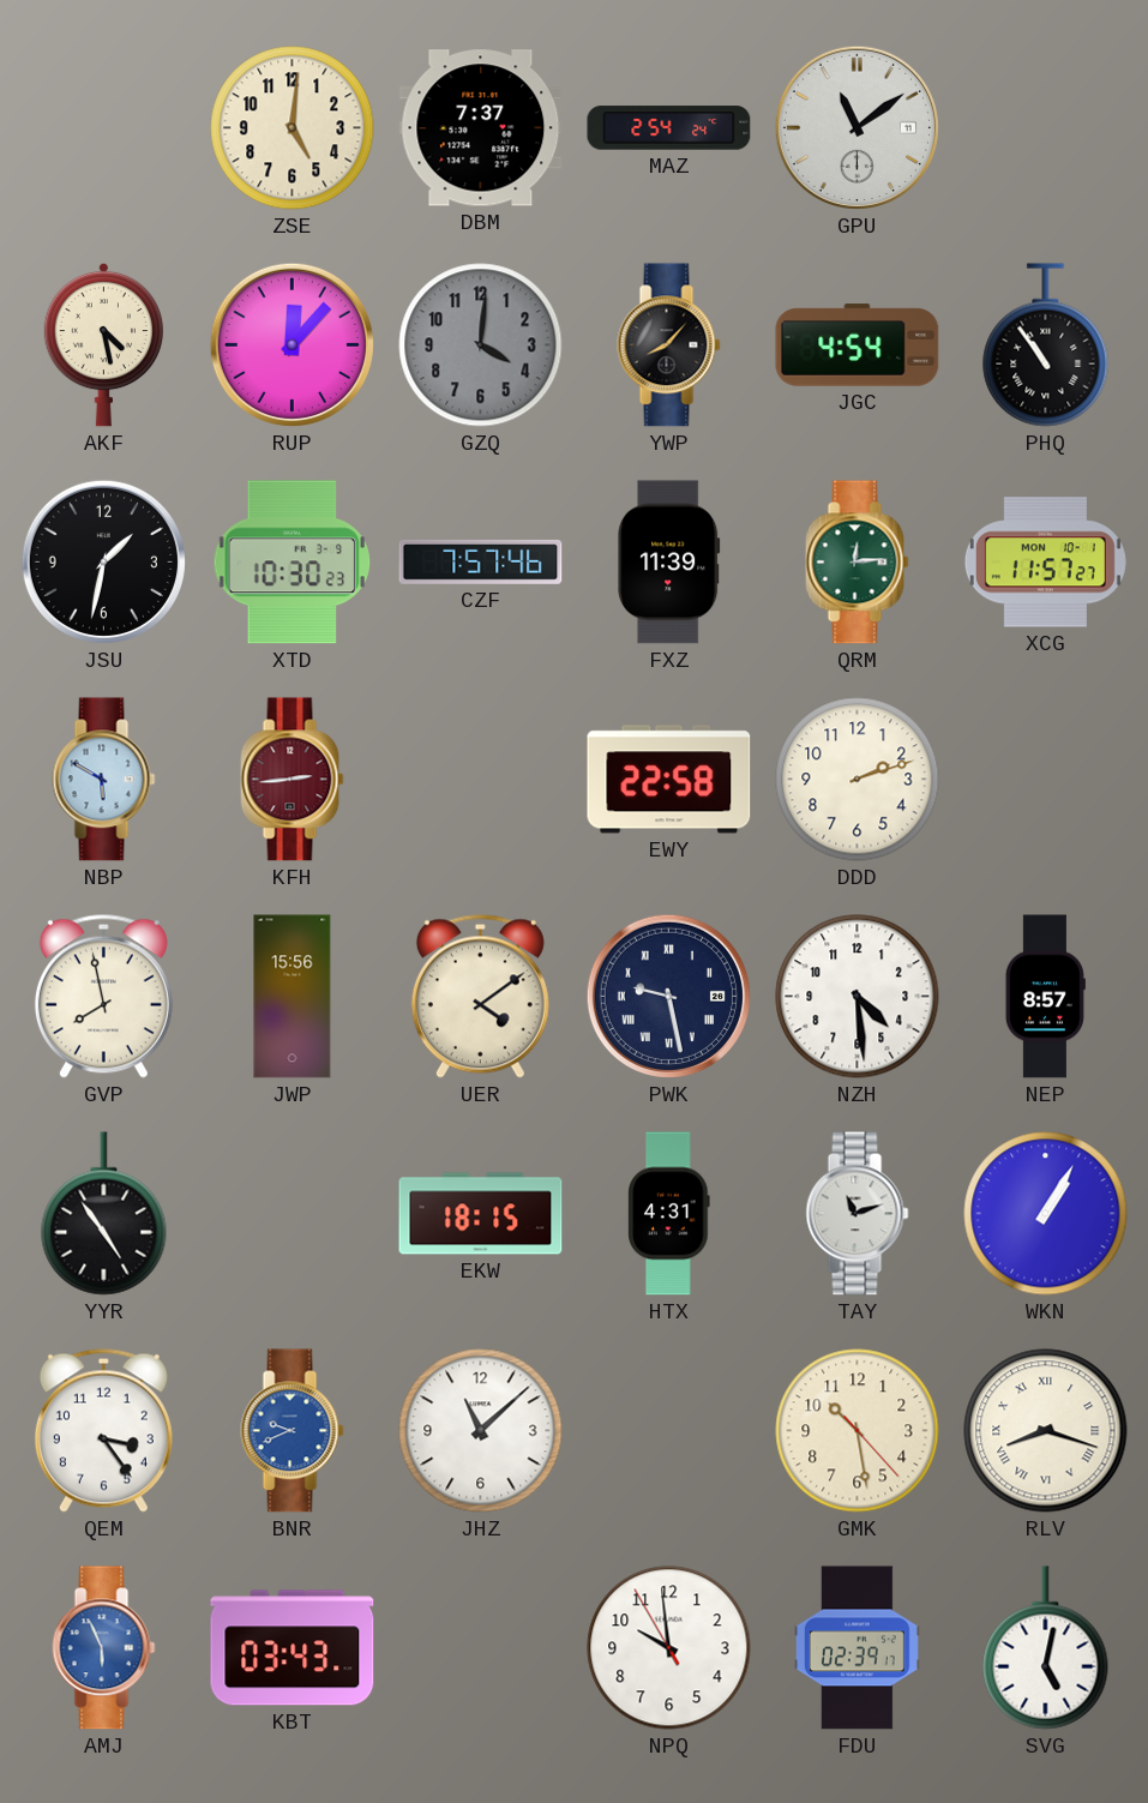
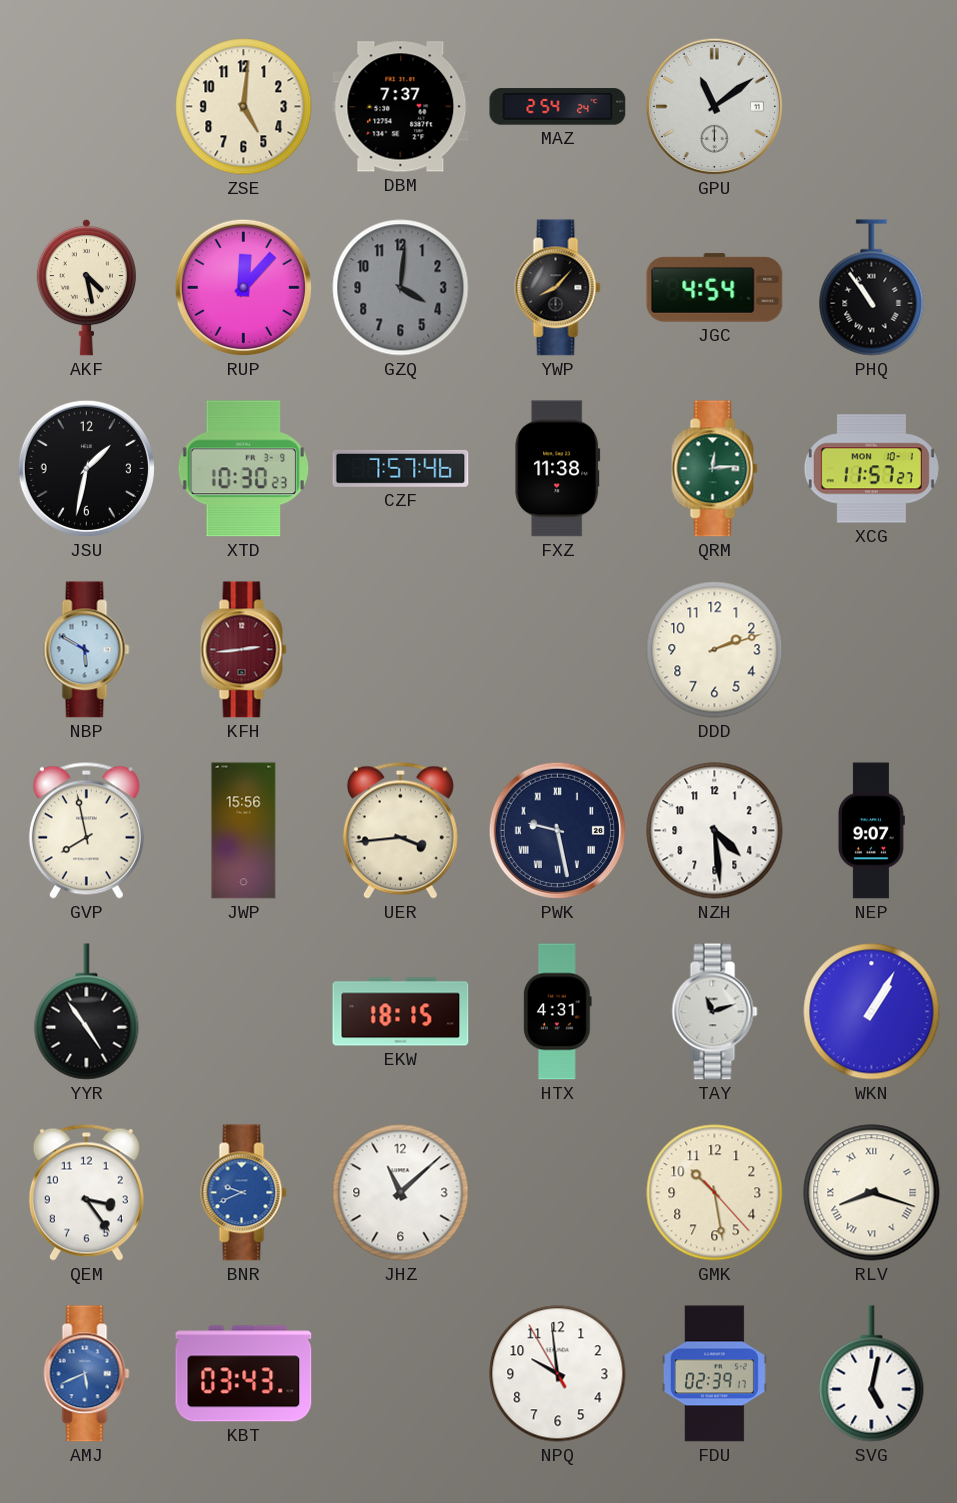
FXZ: 11:39 -> 11:38
EWY: 22:58 -> none
UER: 4:09 -> 3:44
NEP: 8:57 -> 9:07
AMJ: 5:56 -> 5:41
